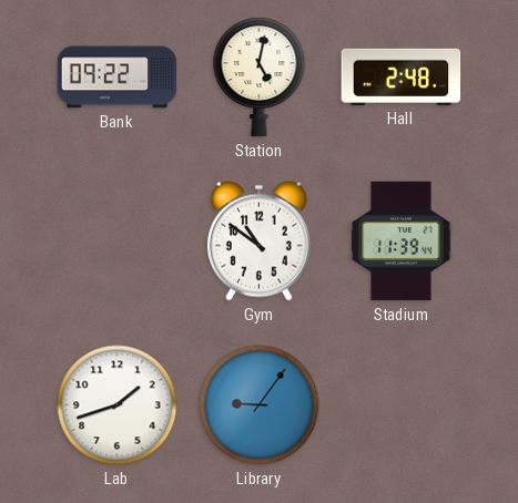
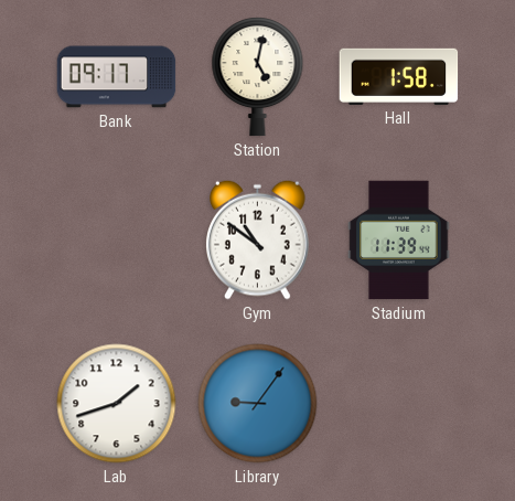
Bank: 09:22 -> 09:17
Hall: 2:48 -> 1:58
